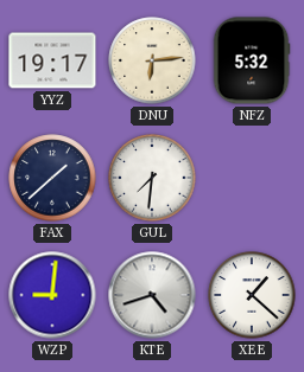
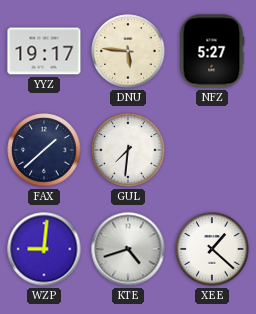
DNU: 6:14 -> 5:46
NFZ: 5:32 -> 5:27
